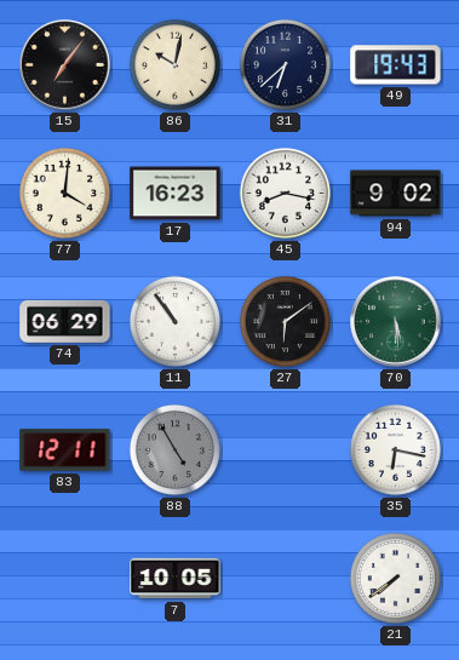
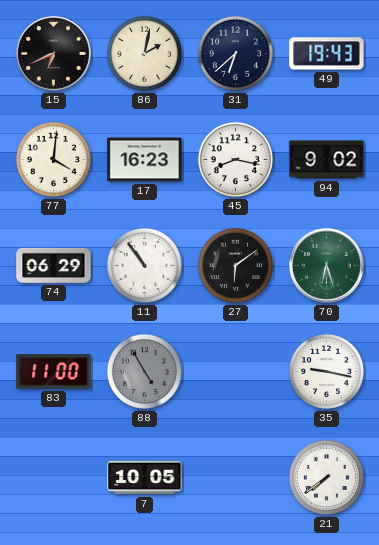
15: 7:06 -> 6:41
86: 10:02 -> 2:02
70: 5:29 -> 6:27
83: 12:11 -> 11:00
35: 6:17 -> 9:17
